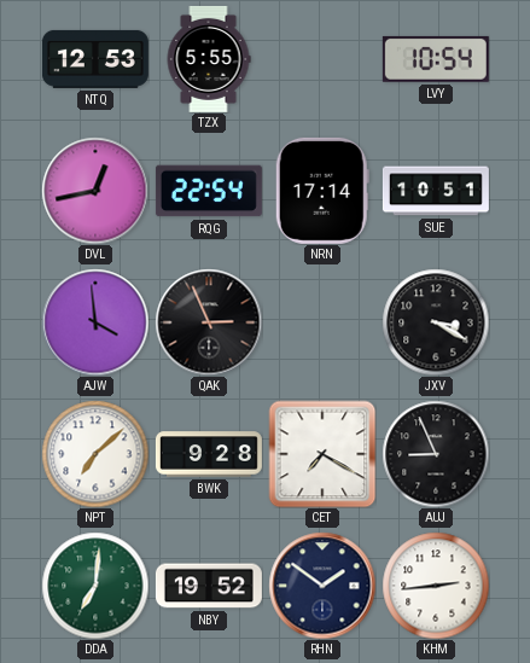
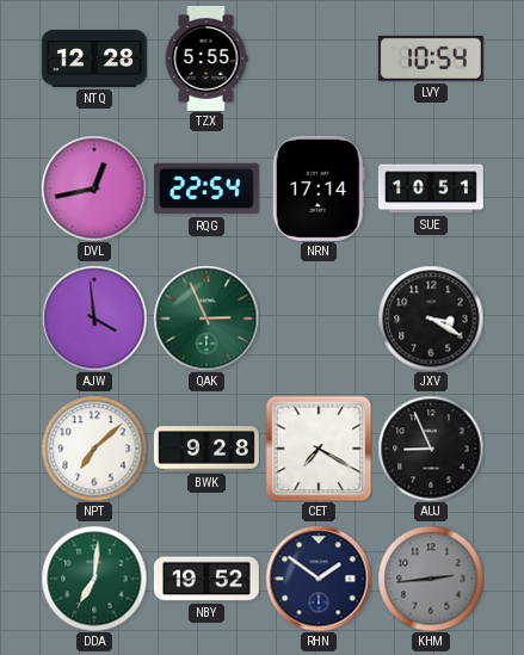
NTQ: 12:53 -> 12:28
QAK dial: black -> green
KHM dial: white -> grey
